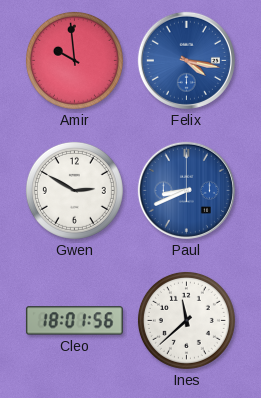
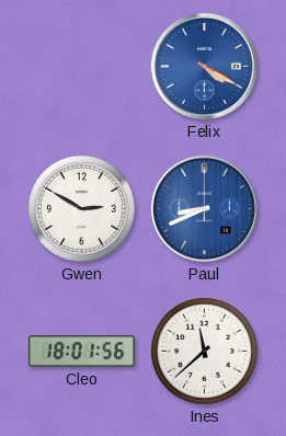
Amir: 9:59 -> none
Felix: 4:17 -> 4:20
